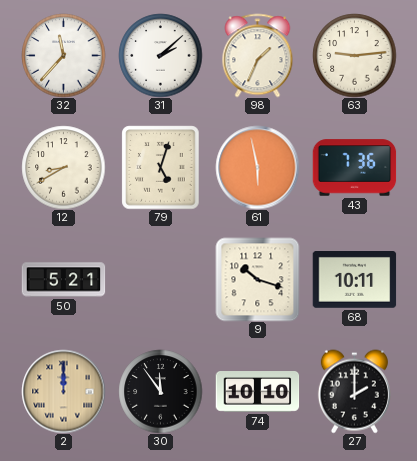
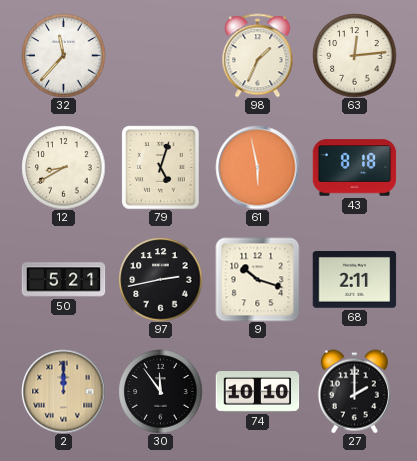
31: 2:08 -> none
63: 9:14 -> 12:14
43: 7:36 -> 8:18
97: none -> 2:43
68: 10:11 -> 2:11
